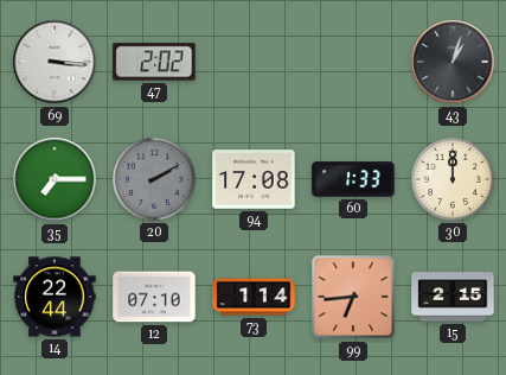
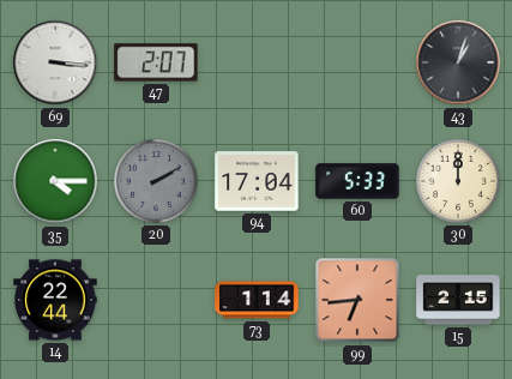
47: 2:02 -> 2:07
35: 7:15 -> 4:15
94: 17:08 -> 17:04
60: 1:33 -> 5:33
12: 07:10 -> none
